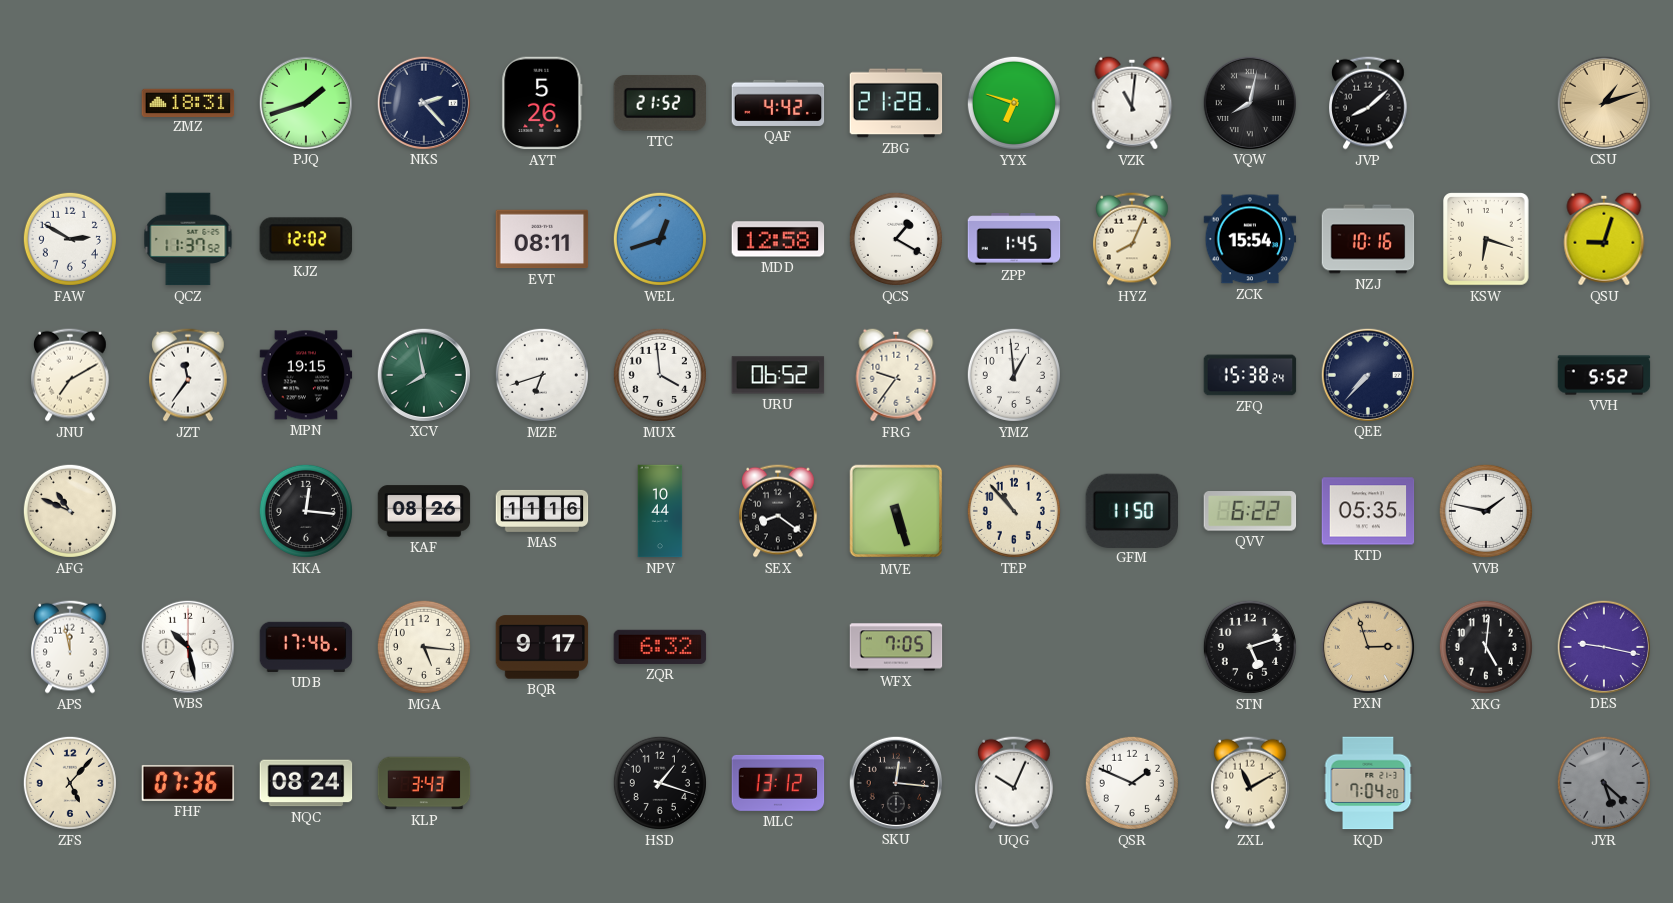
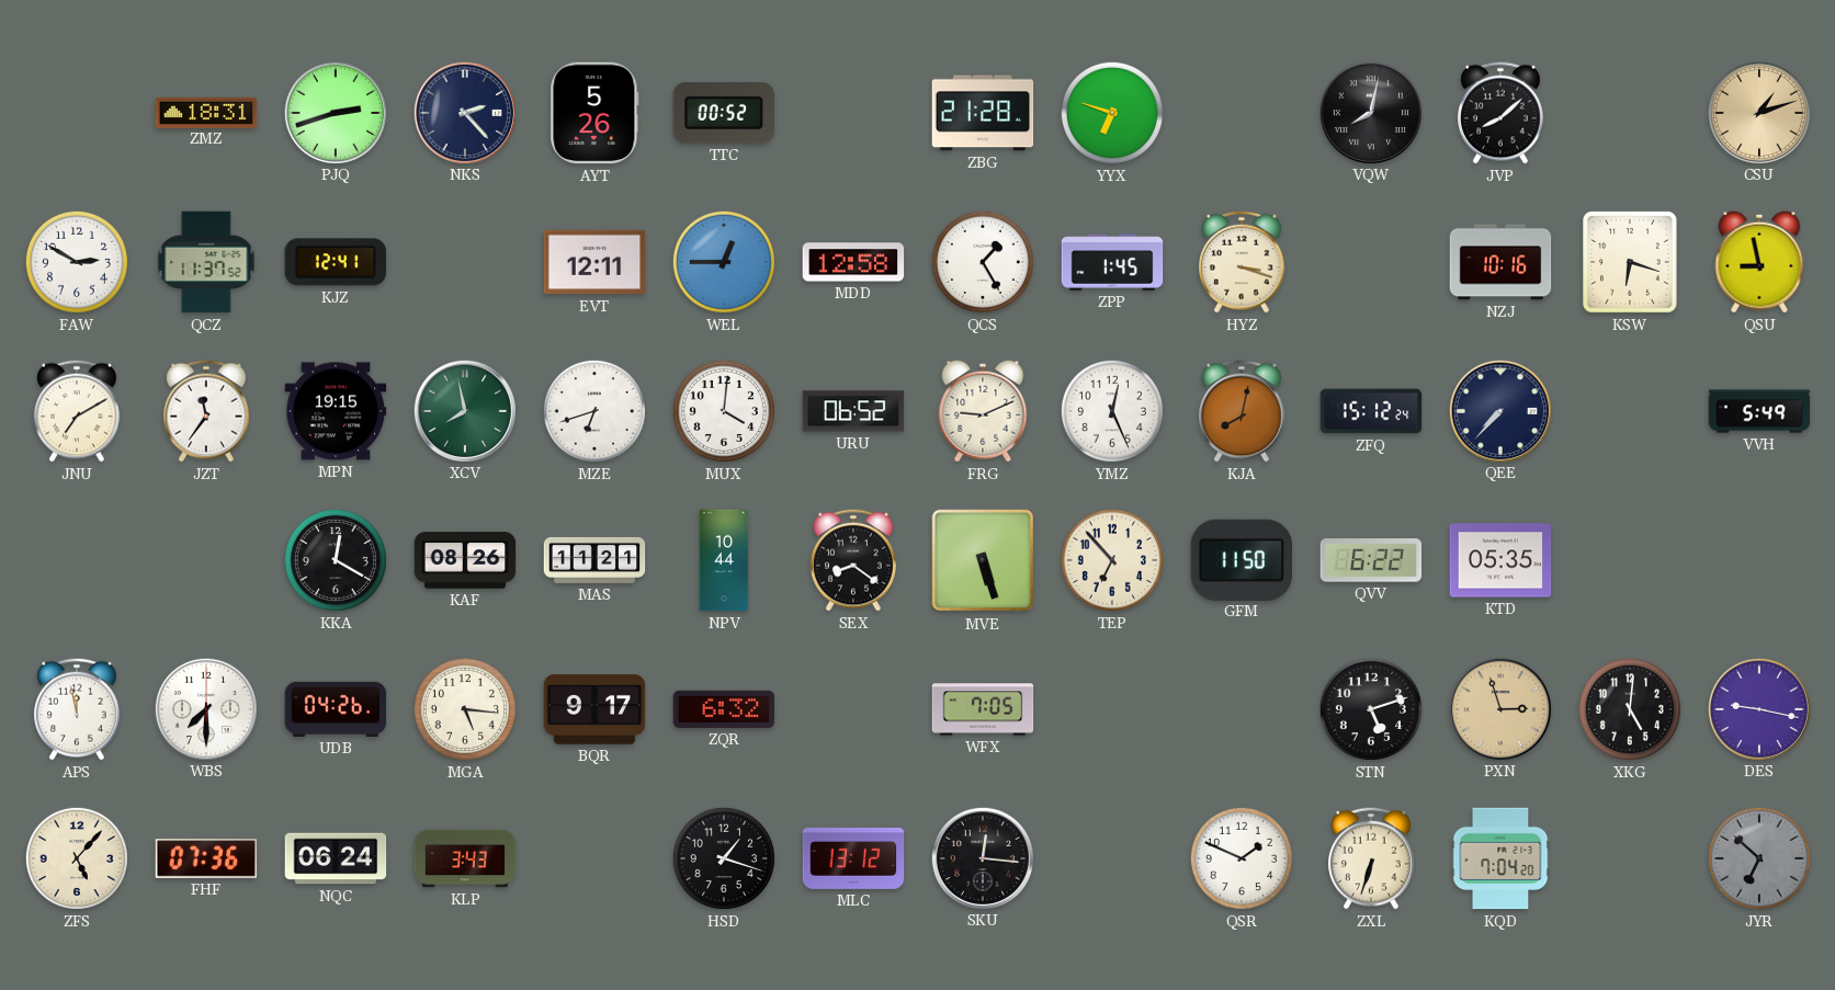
PJQ: 1:42 -> 2:42
TTC: 21:52 -> 00:52
QAF: 4:42 -> none
VZK: 11:01 -> none
KJZ: 12:02 -> 12:41
EVT: 08:11 -> 12:11
WEL: 12:42 -> 12:45
QCS: 1:20 -> 1:25
HYZ: 8:04 -> 3:18
ZCK: 15:54 -> none
QSU: 9:03 -> 8:58
MUX: 3:59 -> 4:01
FRG: 9:36 -> 9:11
YMZ: 12:59 -> 12:26
KJA: none -> 8:02
ZFQ: 15:38 -> 15:12
VVH: 5:52 -> 5:49
AFG: 10:49 -> none
KKA: 12:16 -> 12:20
MAS: 11:16 -> 11:21
TEP: 10:53 -> 6:53
VVB: 1:47 -> none
WBS: 10:28 -> 7:30
UDB: 17:46 -> 04:26
NQC: 08:24 -> 06:24
UQG: 10:04 -> none
ZXL: 11:10 -> 6:33
JYR: 5:22 -> 6:52
